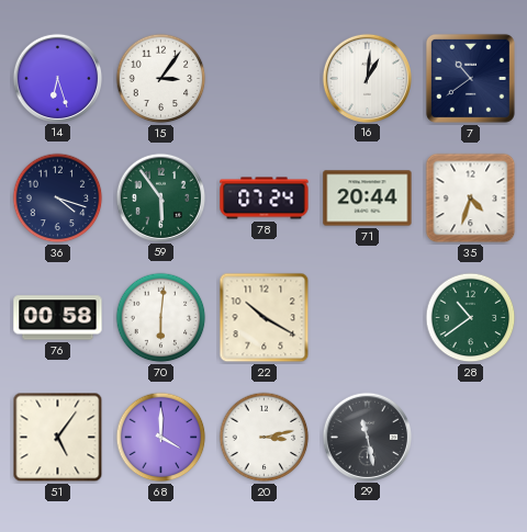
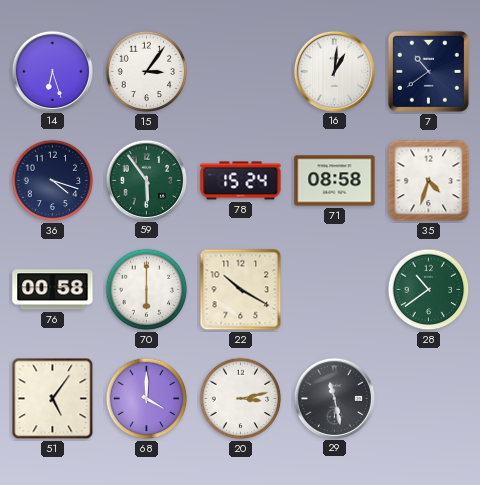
78: 07:24 -> 15:24
71: 20:44 -> 08:58
70: 6:01 -> 6:00
